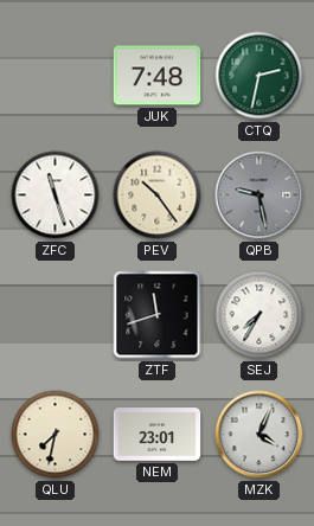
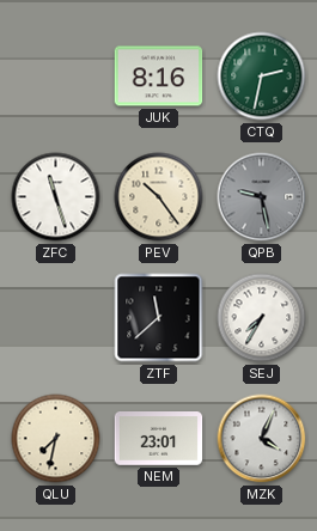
JUK: 7:48 -> 8:16
ZTF: 11:42 -> 11:38
